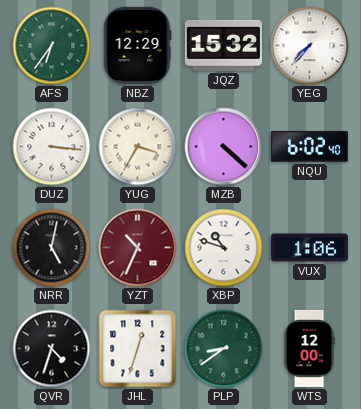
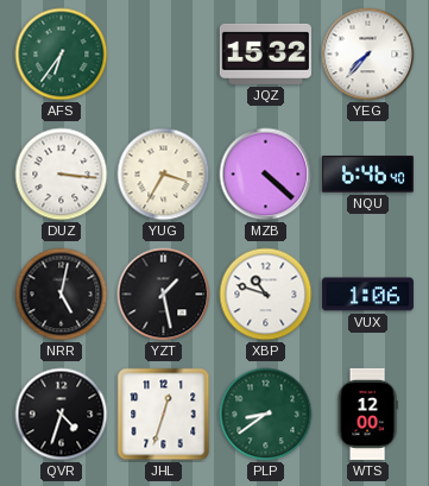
NBZ: 12:29 -> none
NQU: 6:02 -> 6:46
YZT: 10:34 -> 1:28
YZT dial: burgundy -> black
